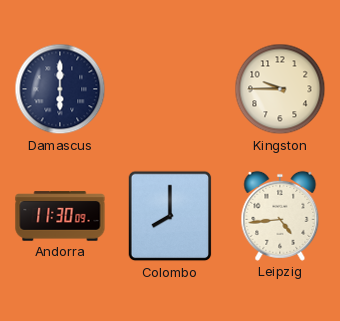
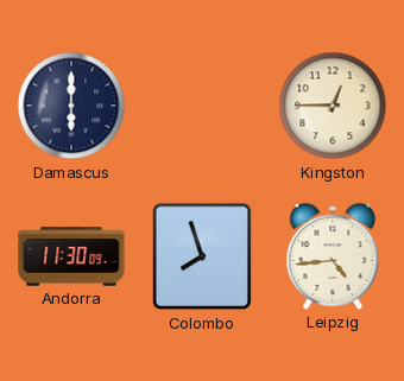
Kingston: 9:45 -> 12:45
Colombo: 8:00 -> 7:57
